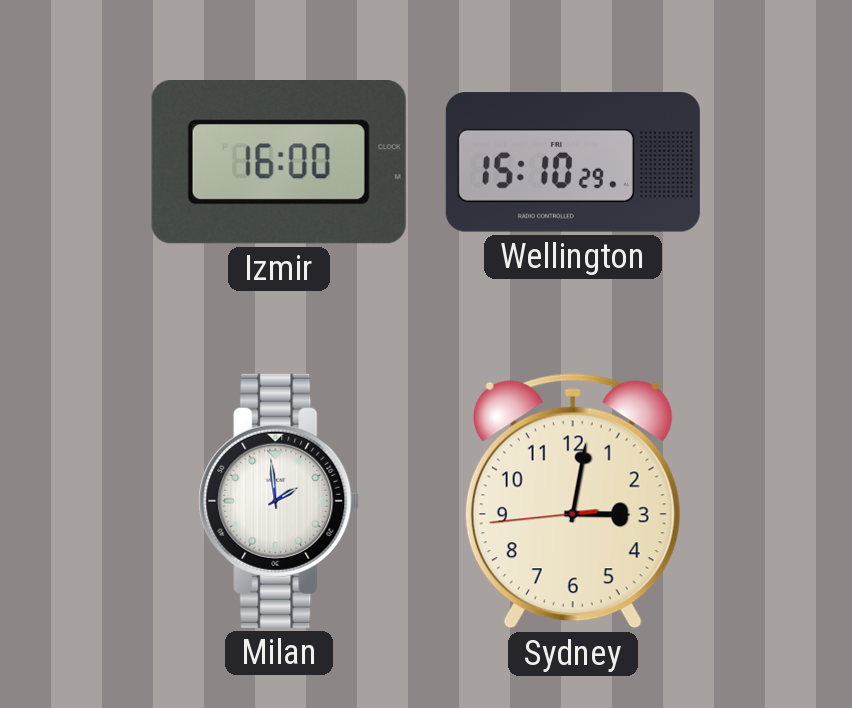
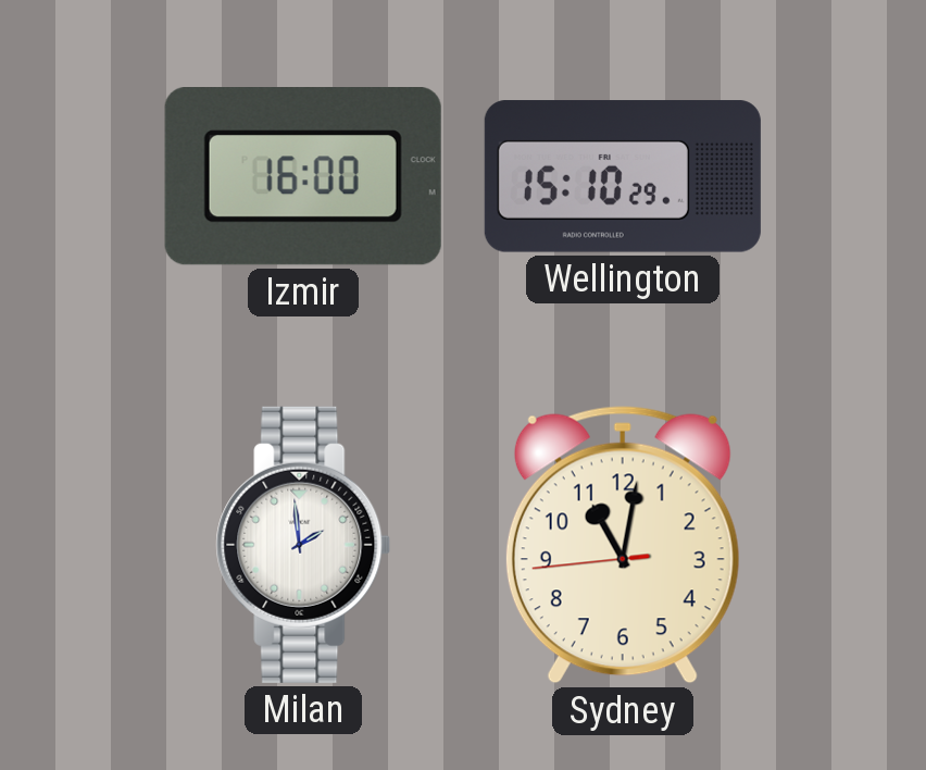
Sydney: 3:01 -> 11:01
